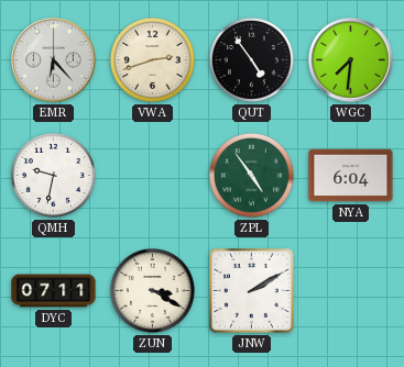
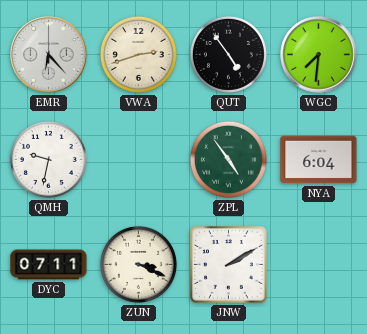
ZUN: 3:20 -> 3:19
